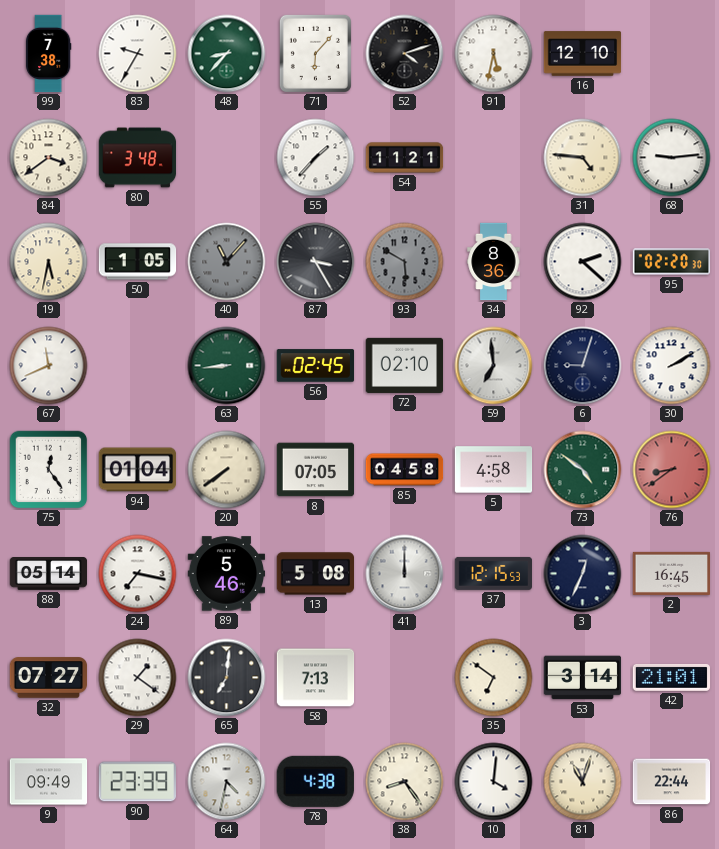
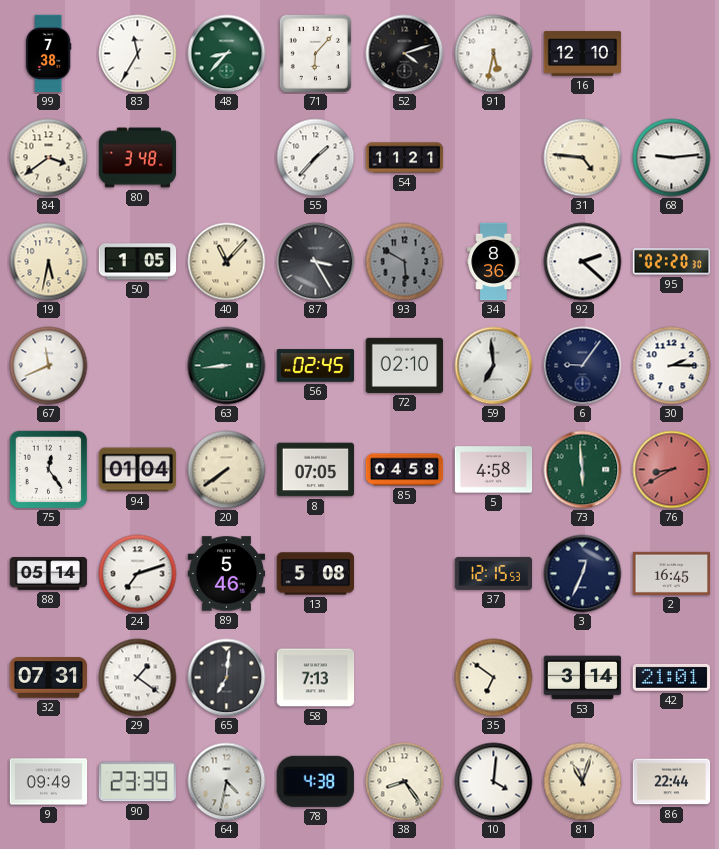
83: 9:35 -> 11:35
40 dial: grey -> cream
6: 9:03 -> 9:06
30: 2:10 -> 2:15
73: 4:51 -> 5:59
76: 8:39 -> 8:40
24: 7:17 -> 7:12
41: 12:00 -> none
32: 07:27 -> 07:31
